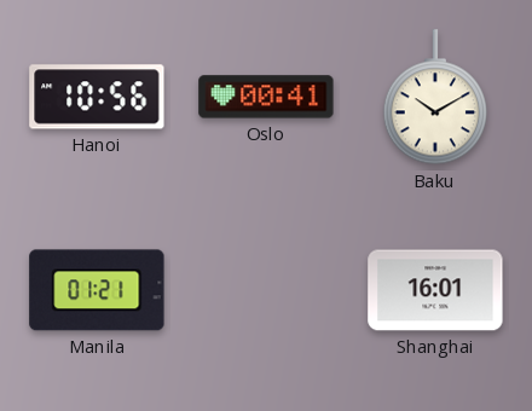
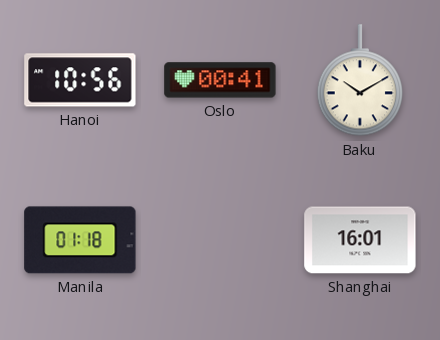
Manila: 01:21 -> 01:18
